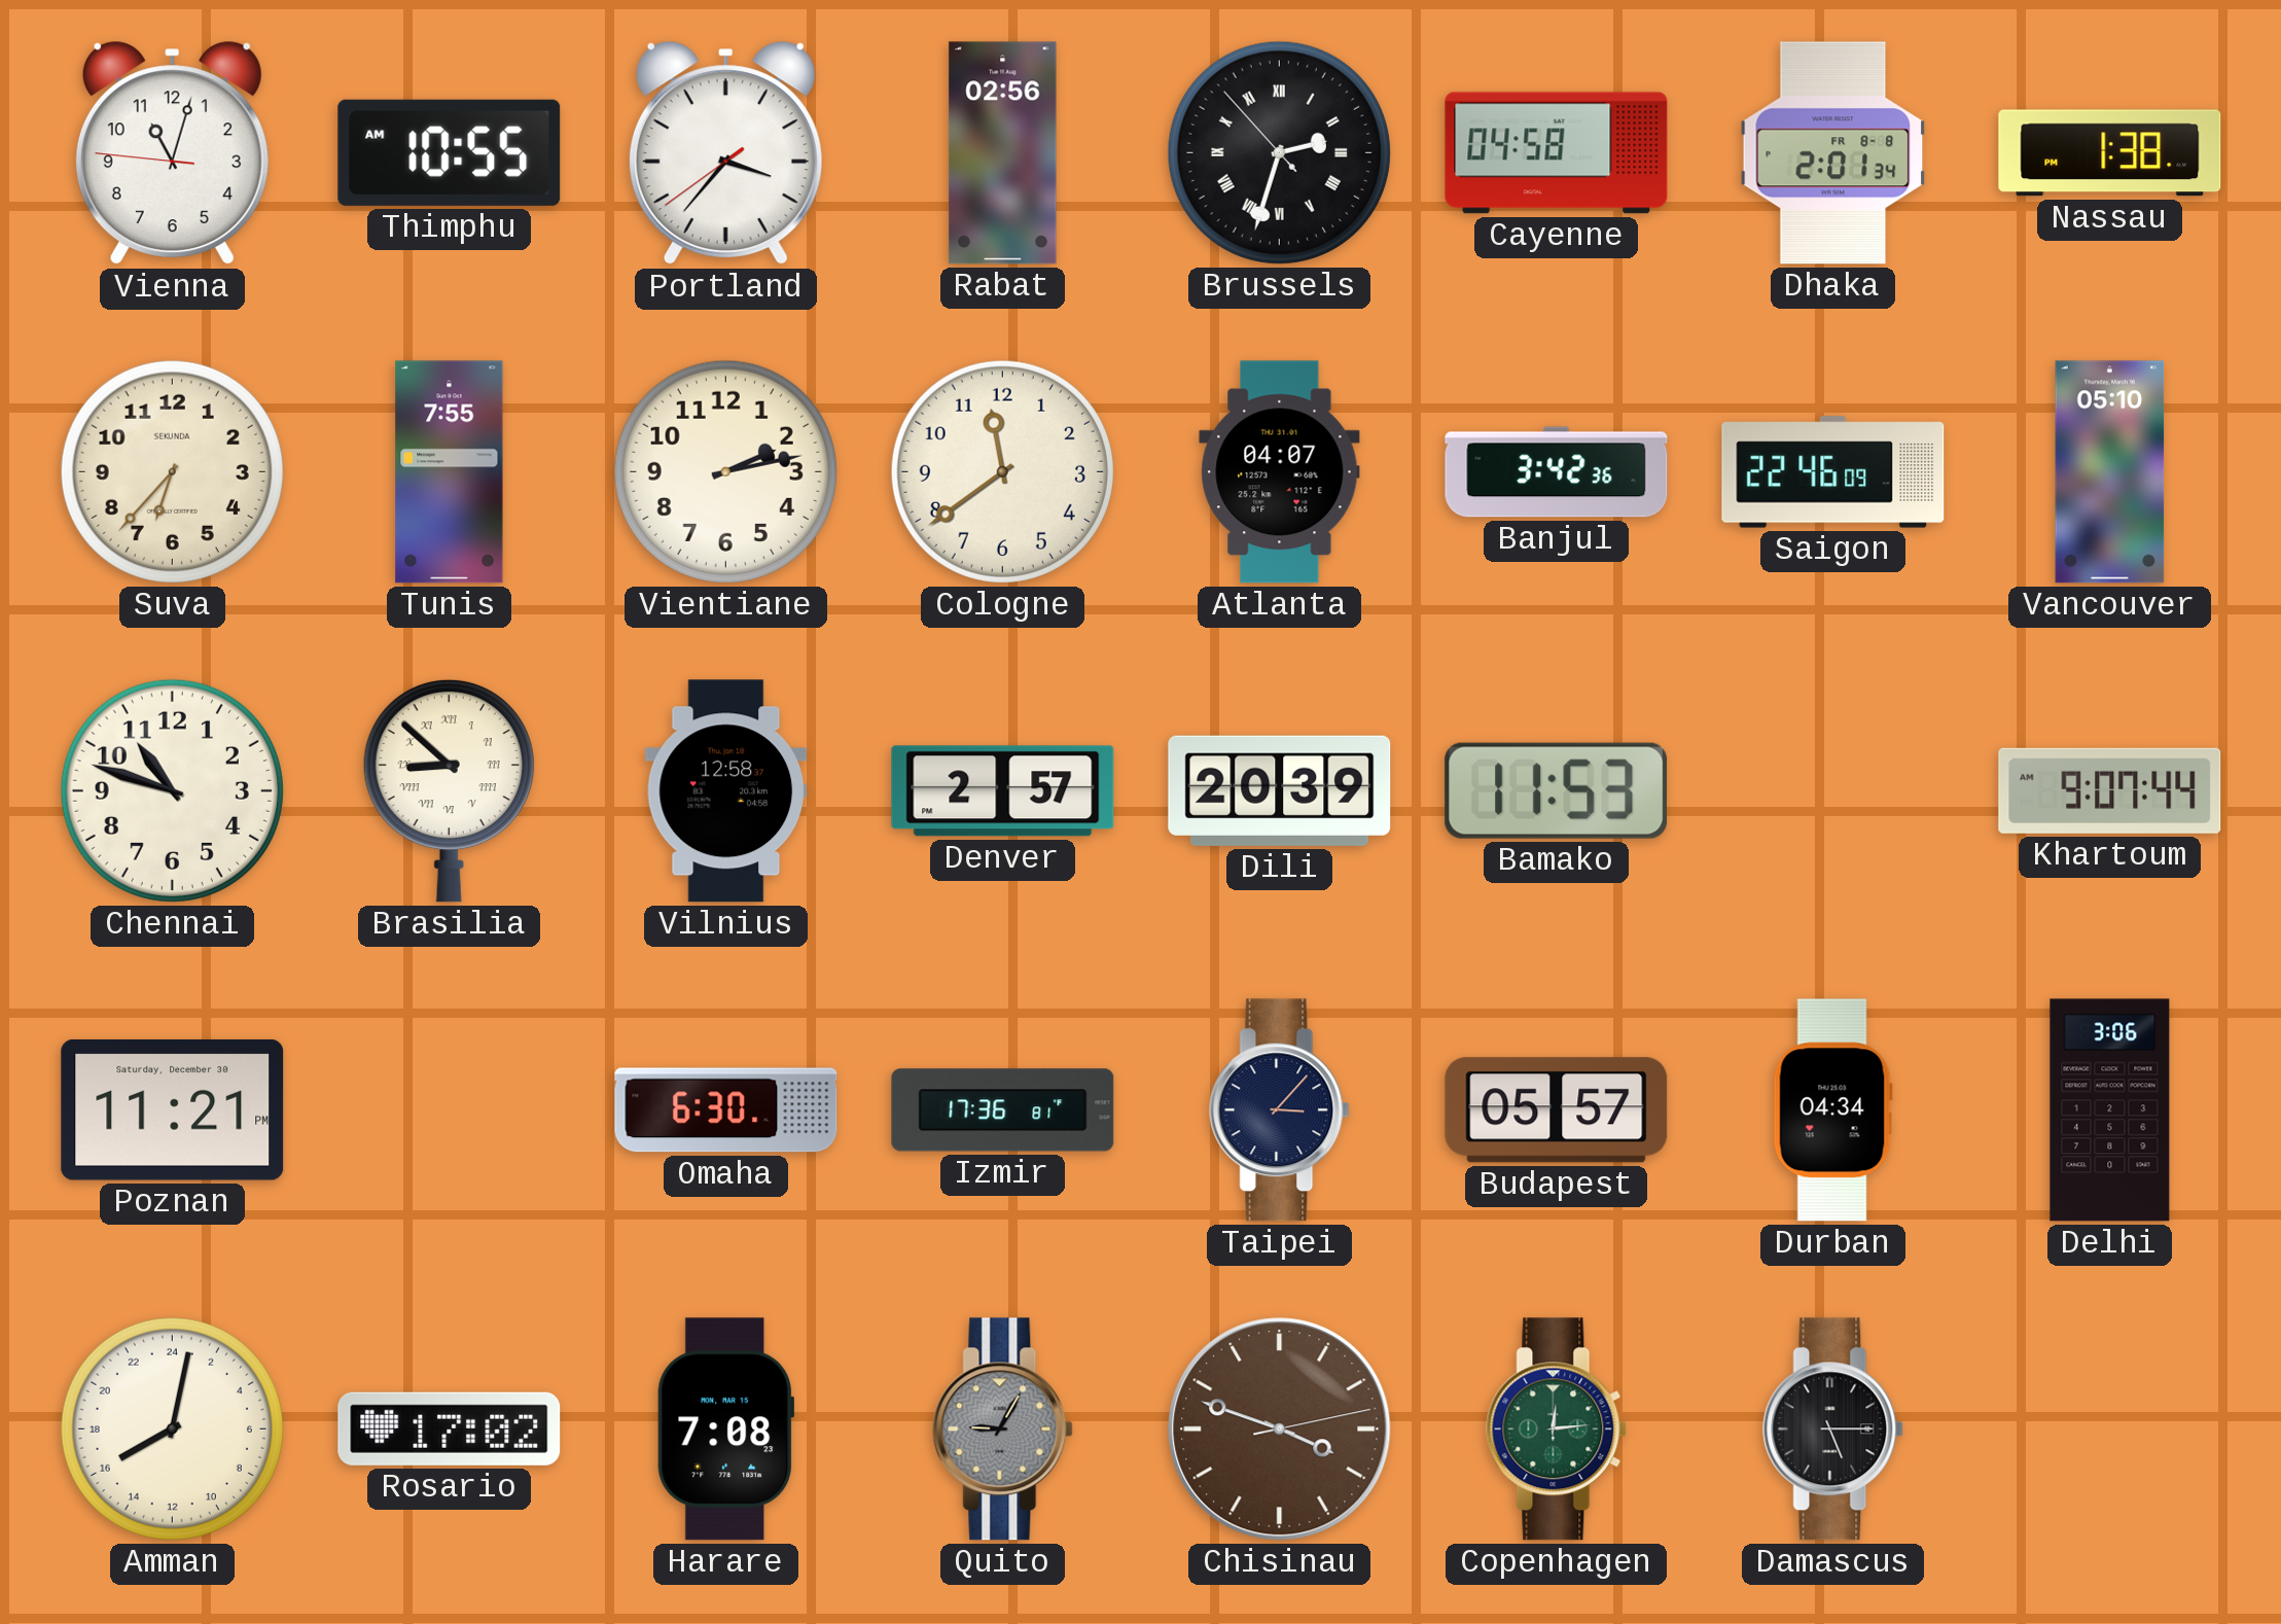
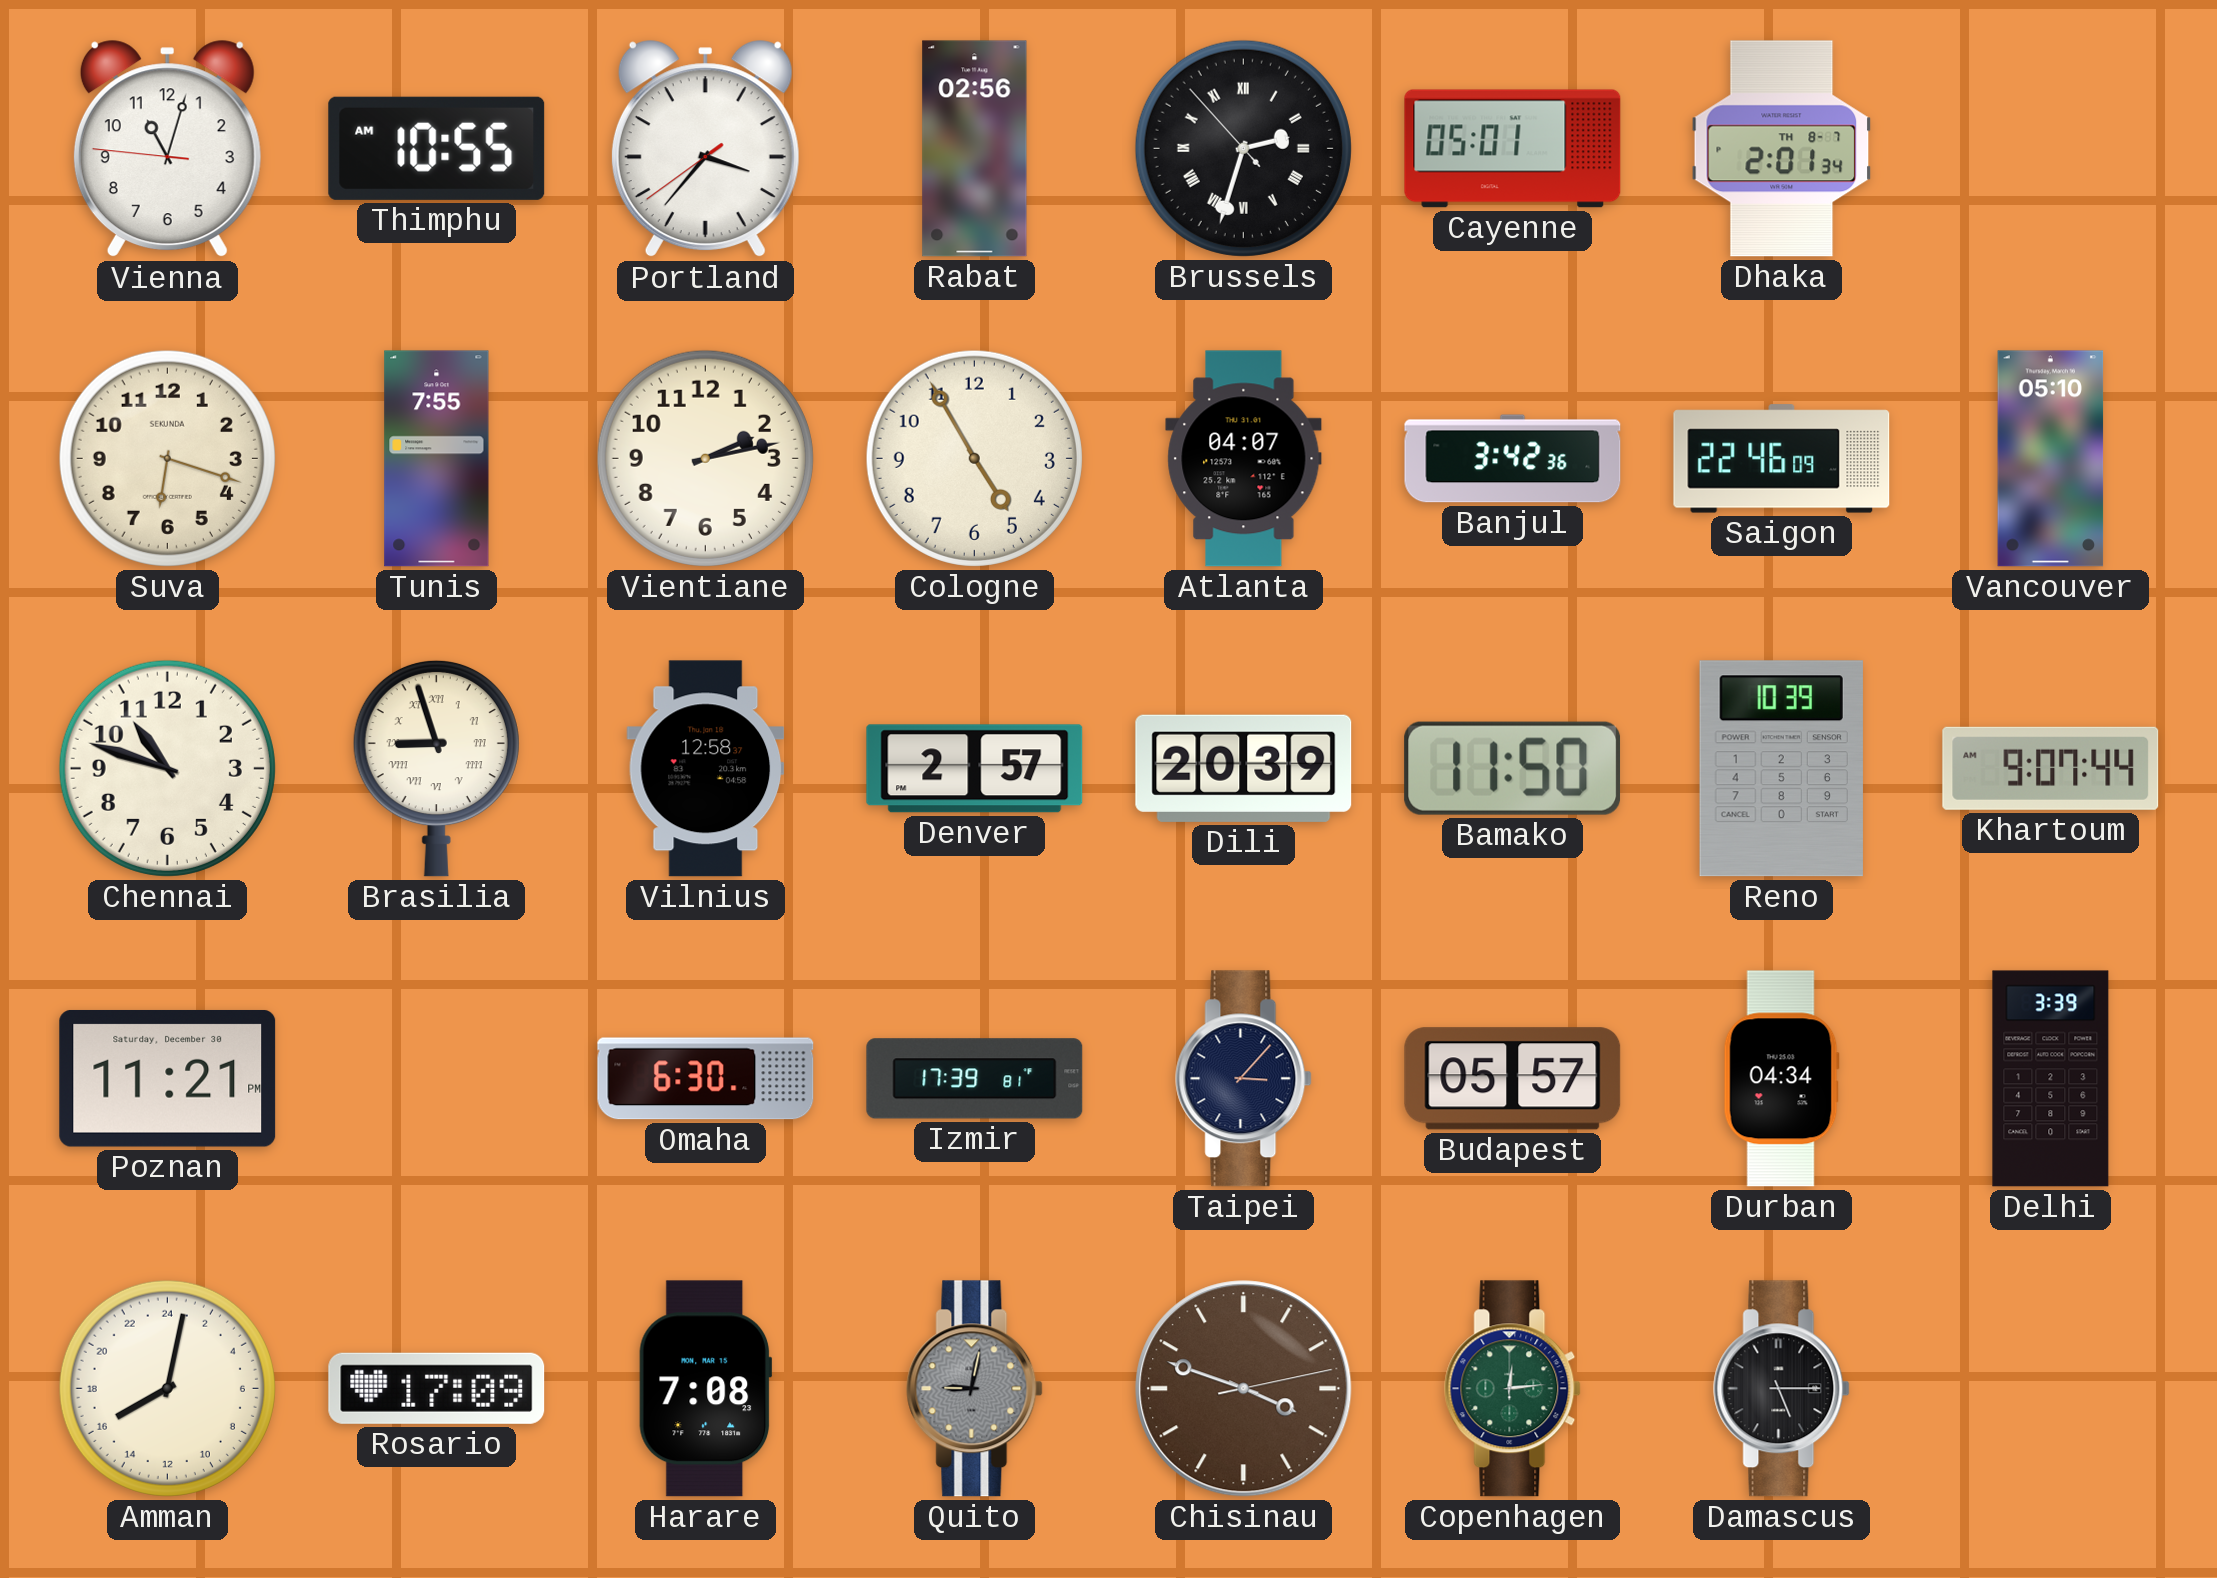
Cayenne: 04:58 -> 05:01
Dhaka date: FR 8-8 -> TH 8-7
Nassau: 1:38 -> none
Suva: 6:37 -> 6:18
Cologne: 11:39 -> 4:55
Brasilia: 8:52 -> 8:57
Bamako: 11:53 -> 11:50
Reno: none -> 10:39
Izmir: 17:36 -> 17:39
Delhi: 3:06 -> 3:39
Rosario: 17:02 -> 17:09
Quito: 9:05 -> 9:02
